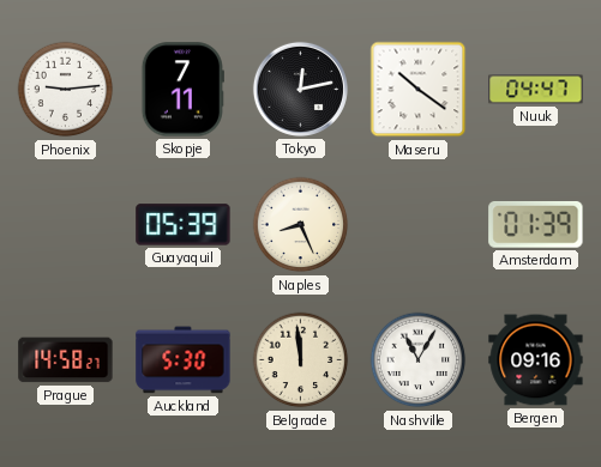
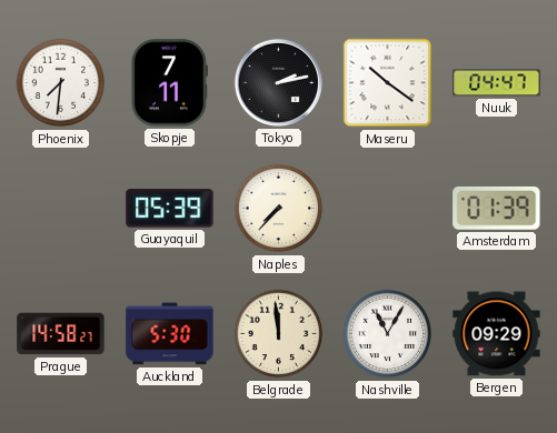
Phoenix: 9:14 -> 7:31
Tokyo: 12:13 -> 2:13
Naples: 8:26 -> 7:37
Bergen: 09:16 -> 09:29
